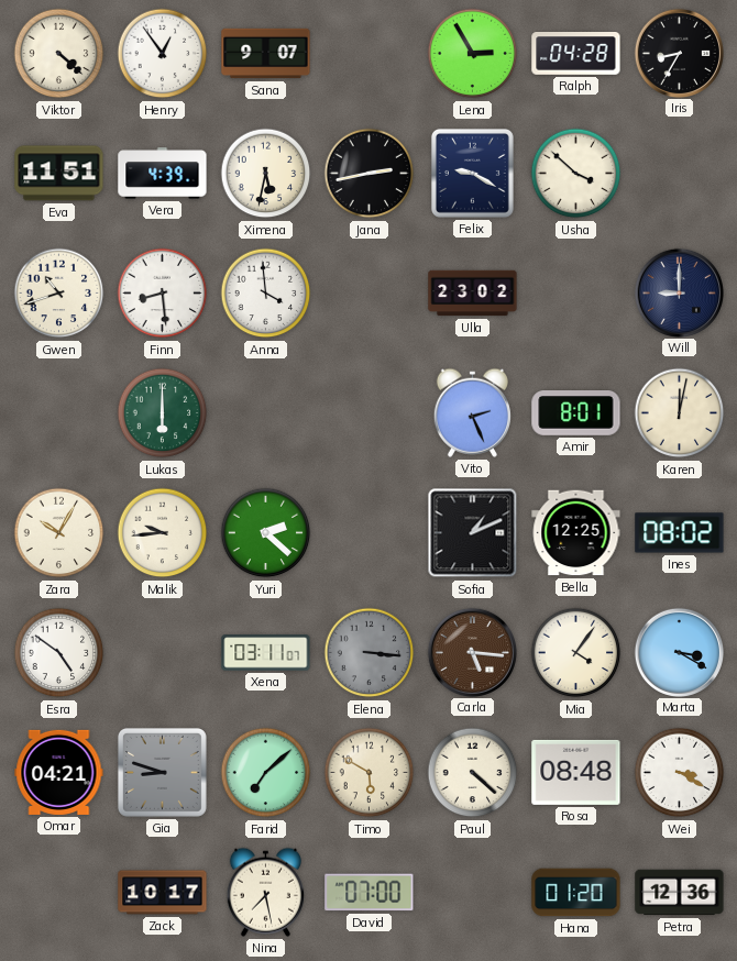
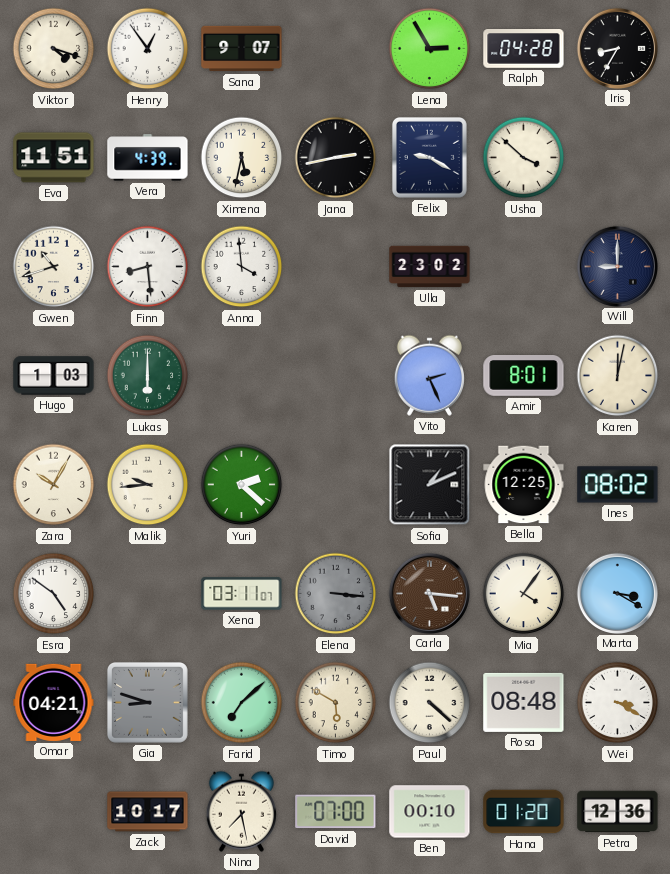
Viktor: 4:22 -> 4:18
Hugo: none -> 1:03
Ben: none -> 00:10
